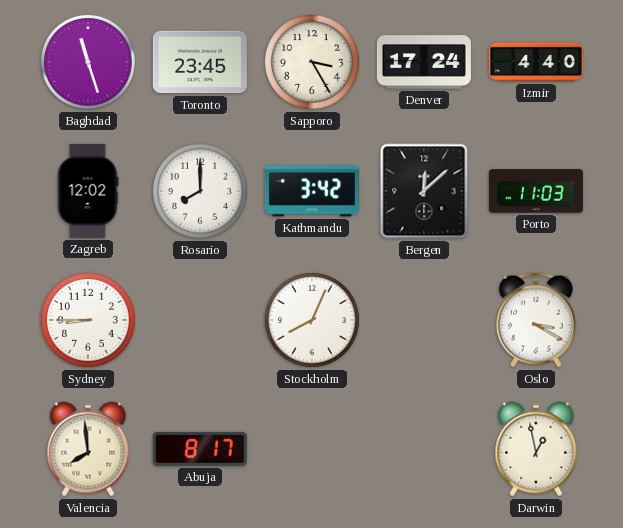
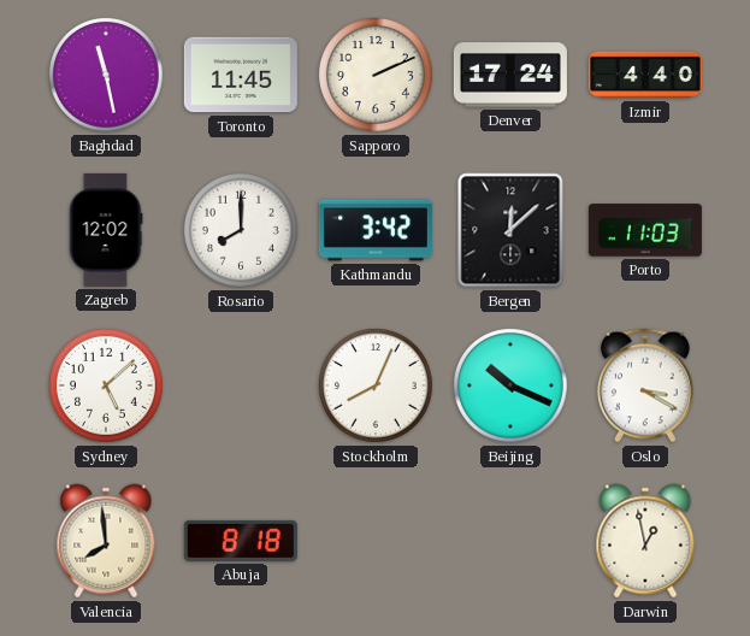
Baghdad: 11:27 -> 11:28
Toronto: 23:45 -> 11:45
Sapporo: 3:25 -> 2:11
Sydney: 8:45 -> 5:08
Beijing: none -> 10:19
Abuja: 8:17 -> 8:18
